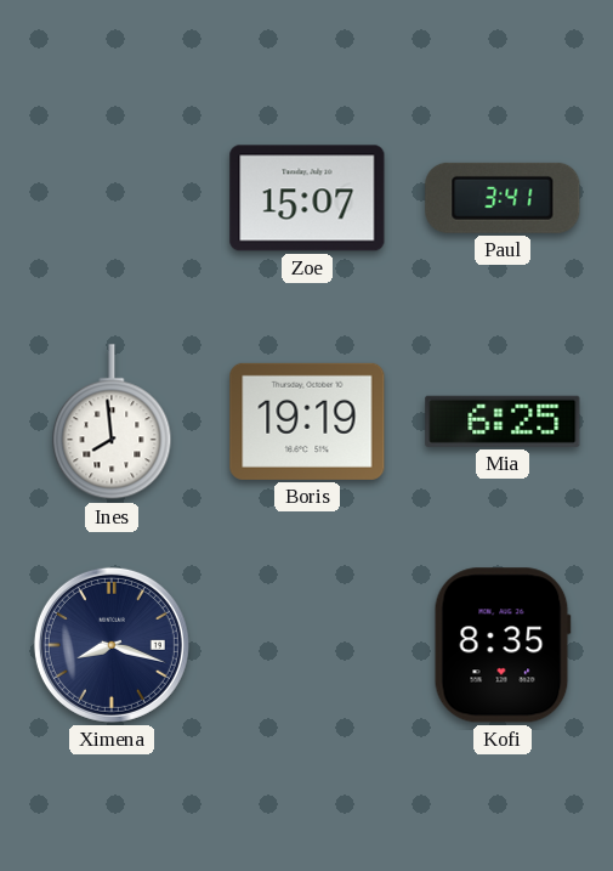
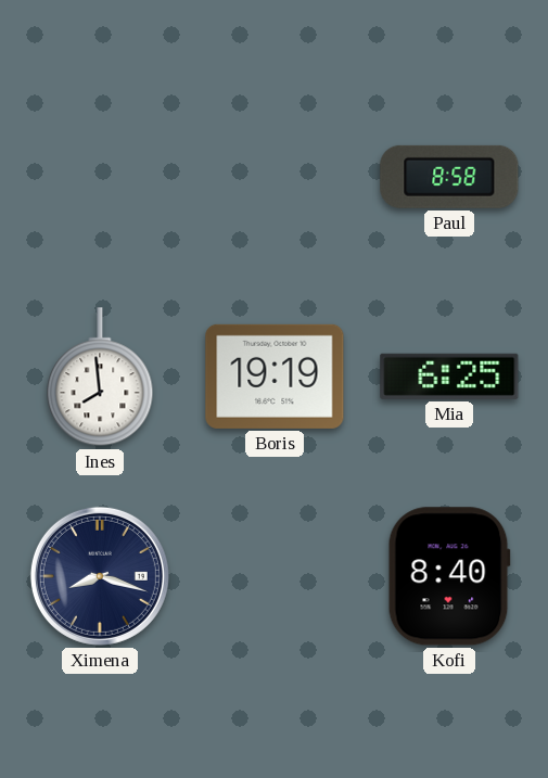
Zoe: 15:07 -> none
Paul: 3:41 -> 8:58
Kofi: 8:35 -> 8:40
